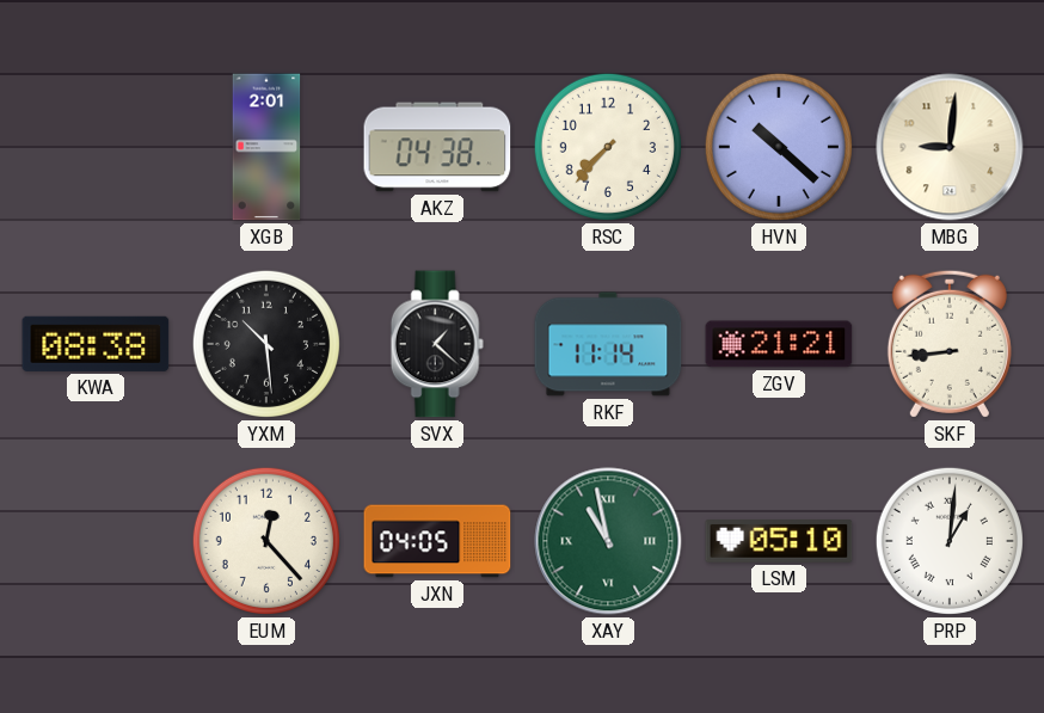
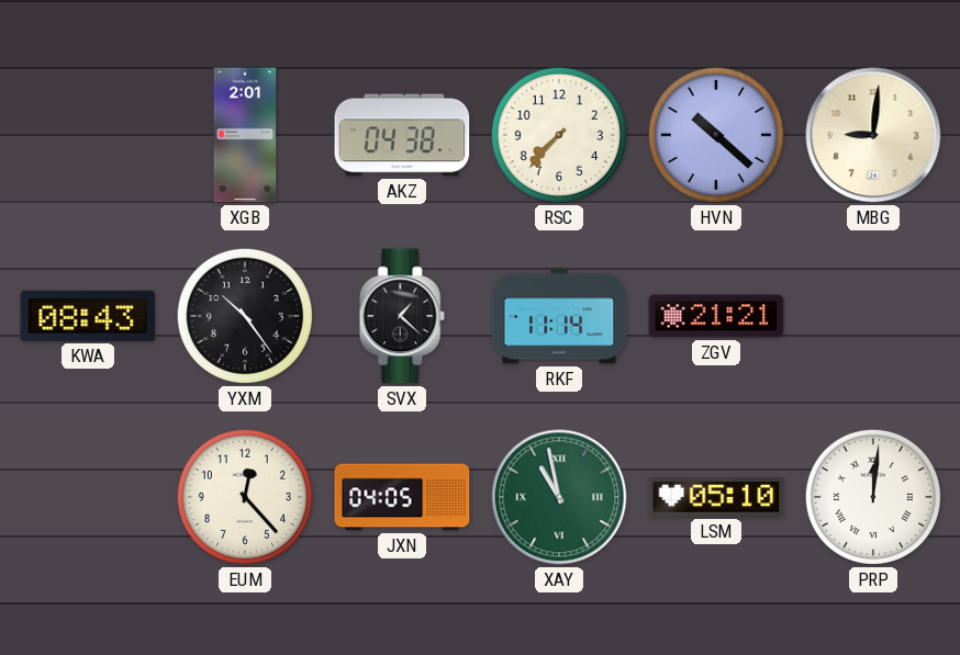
KWA: 08:38 -> 08:43
YXM: 10:29 -> 10:24
SKF: 8:44 -> none
PRP: 1:01 -> 12:01
